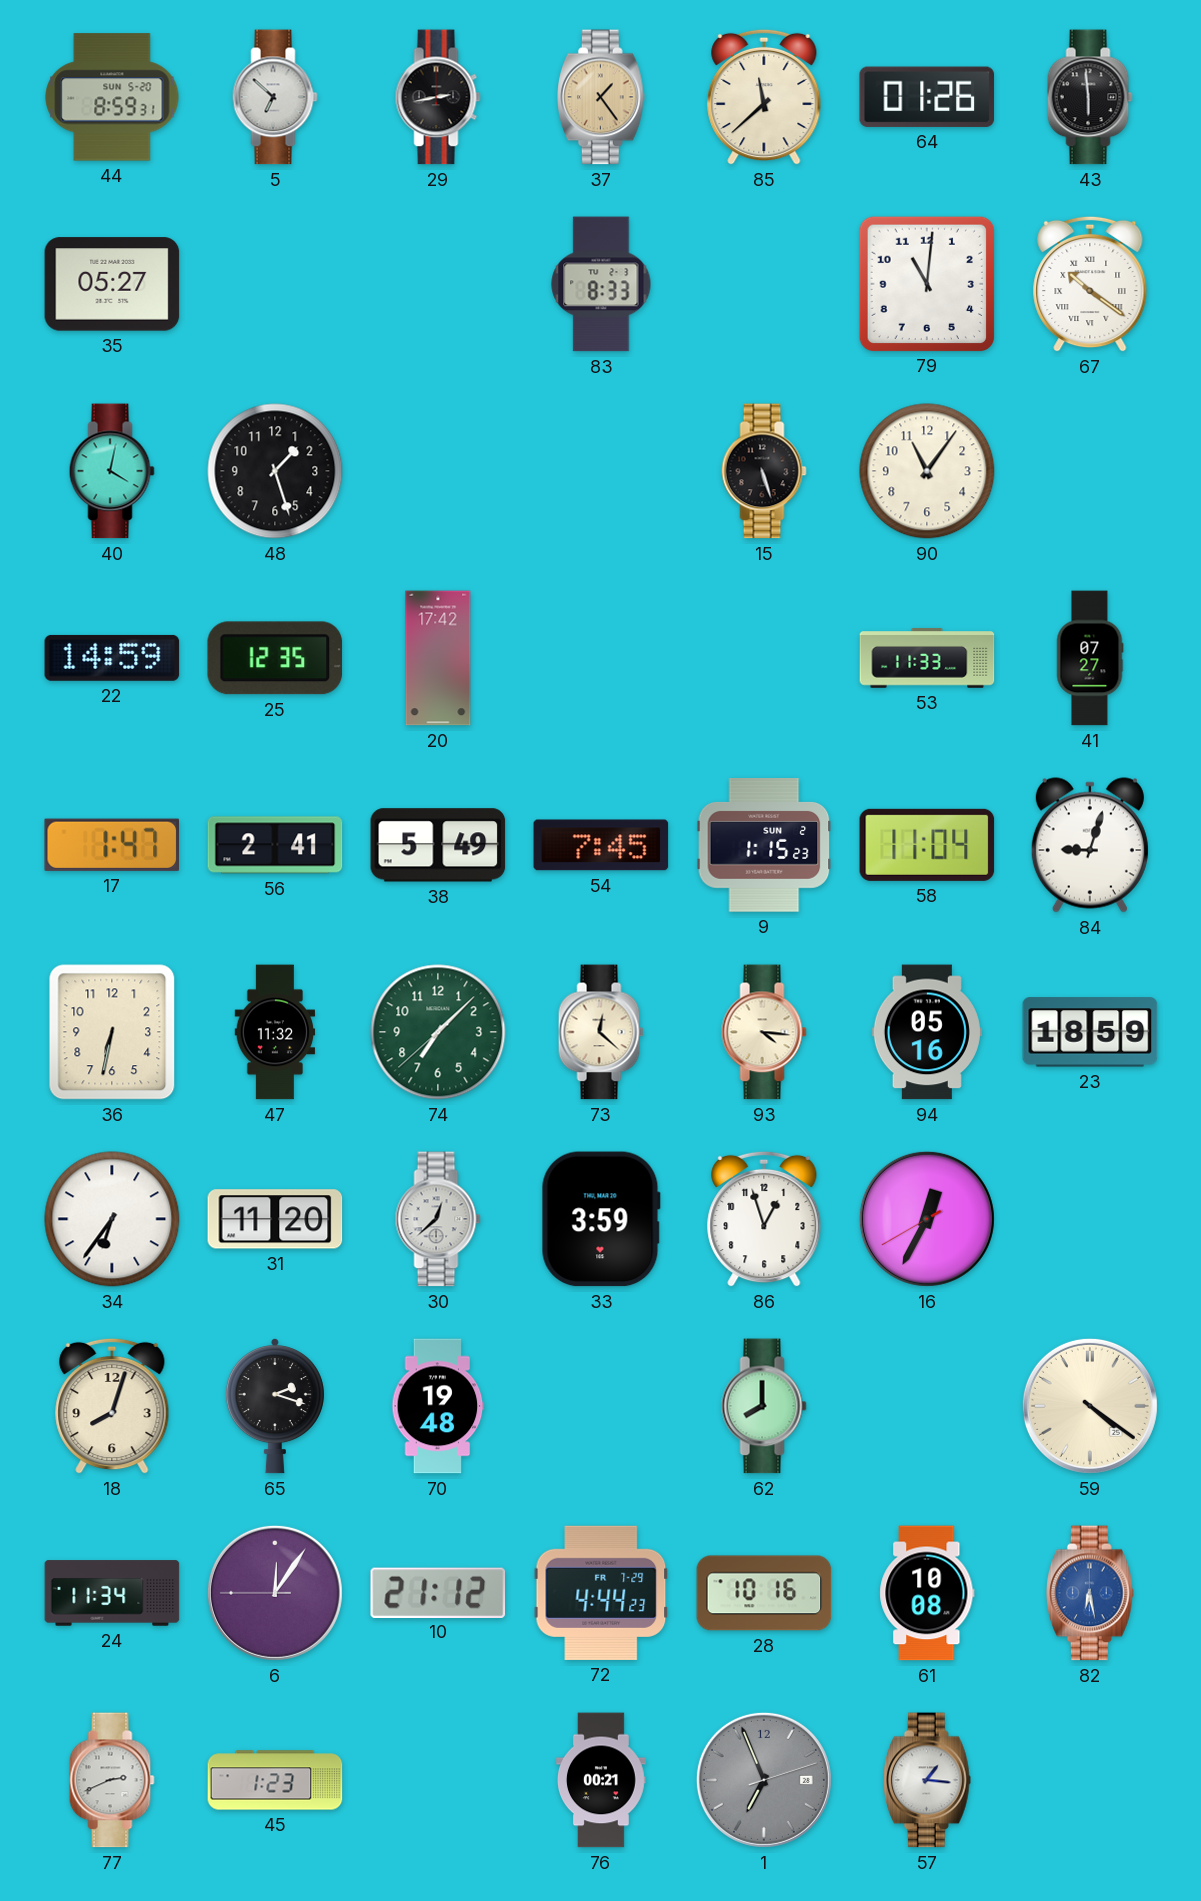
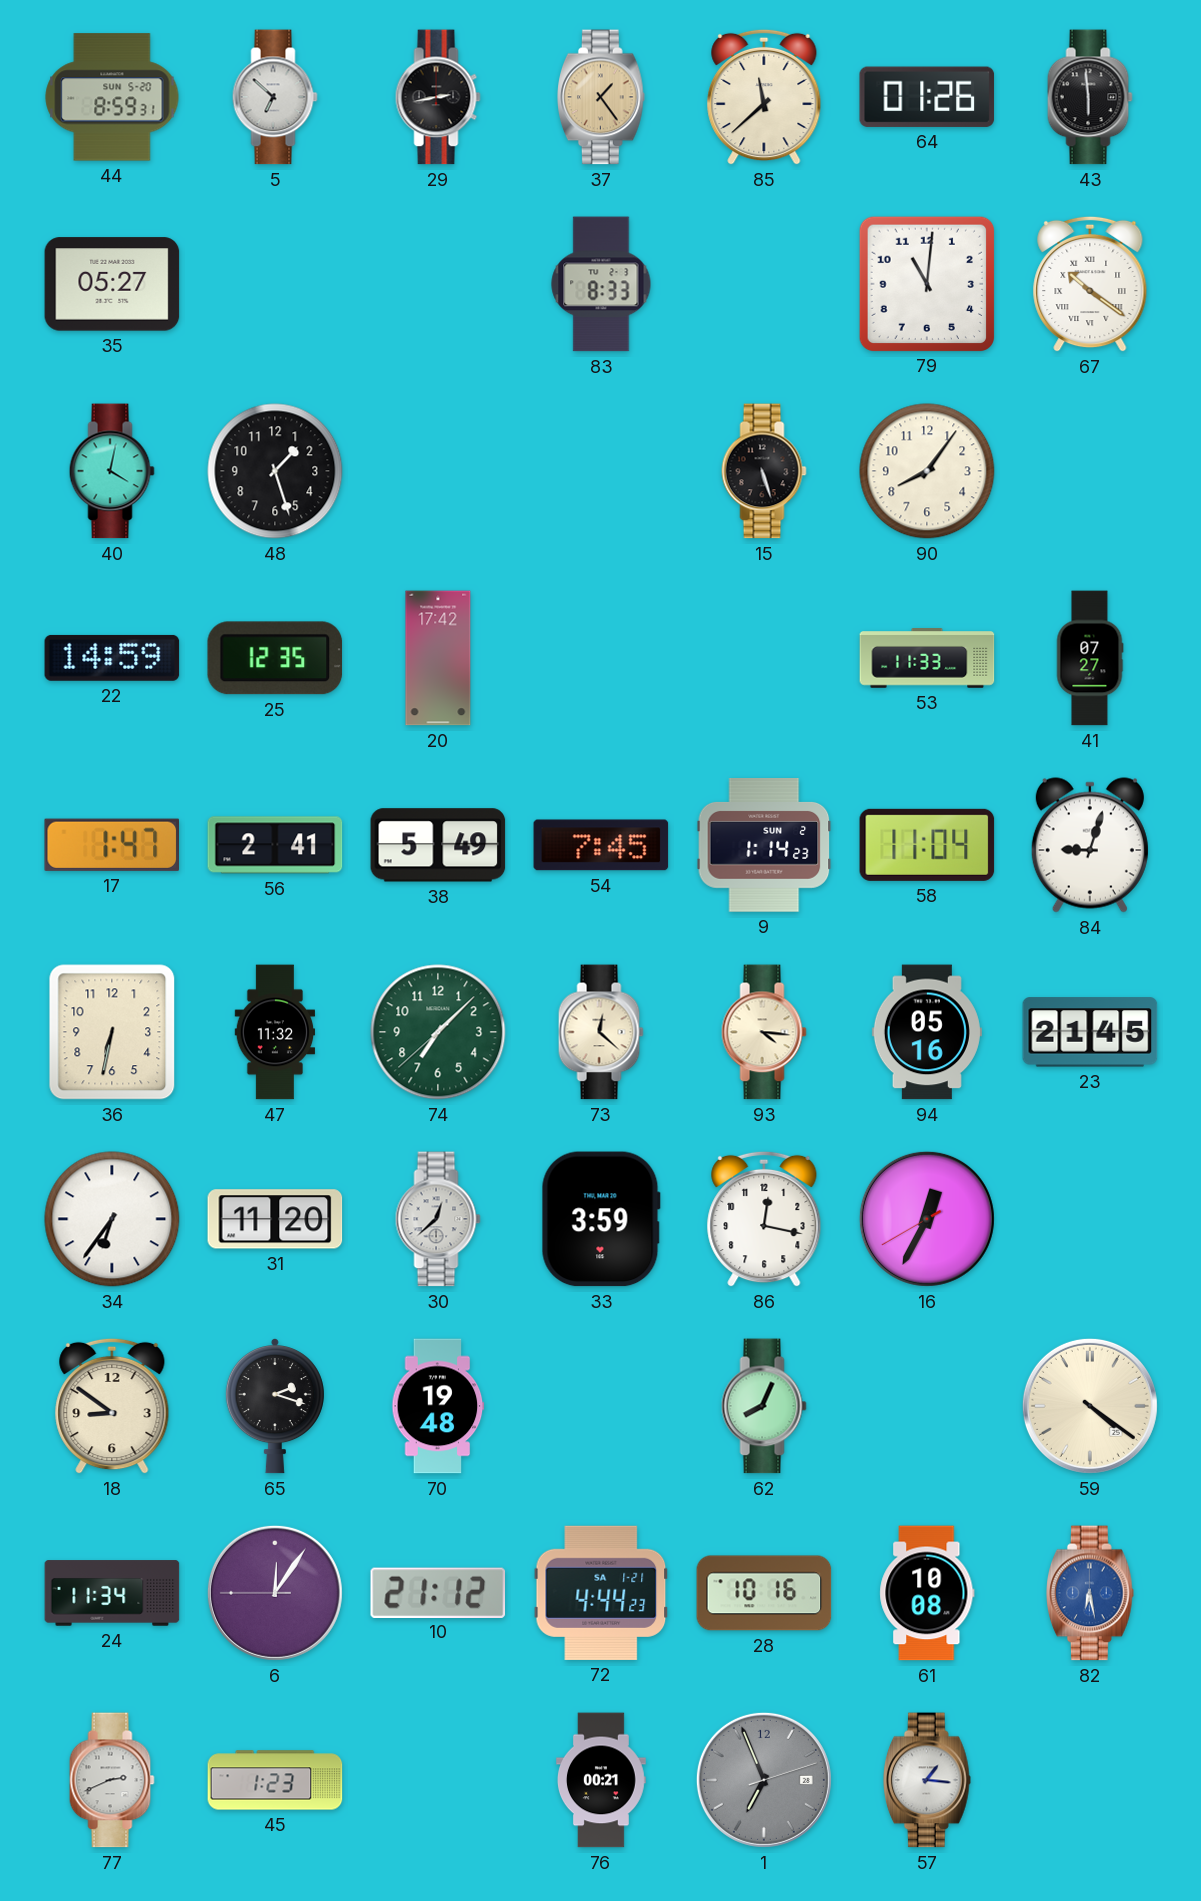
90: 11:06 -> 8:06
9: 1:15 -> 1:14
23: 18:59 -> 21:45
86: 12:57 -> 12:17
18: 8:03 -> 8:51
62: 8:00 -> 8:04
72 date: FR 7-29 -> SA 1-21
